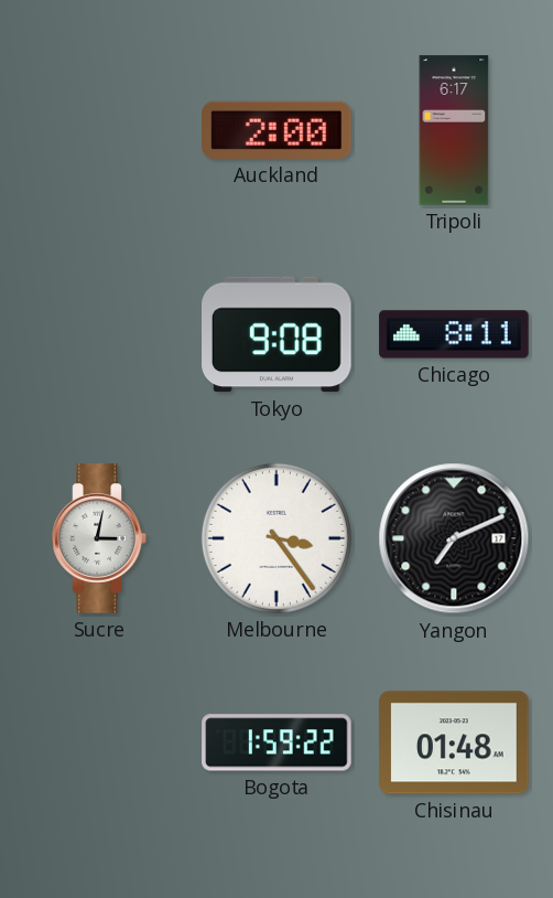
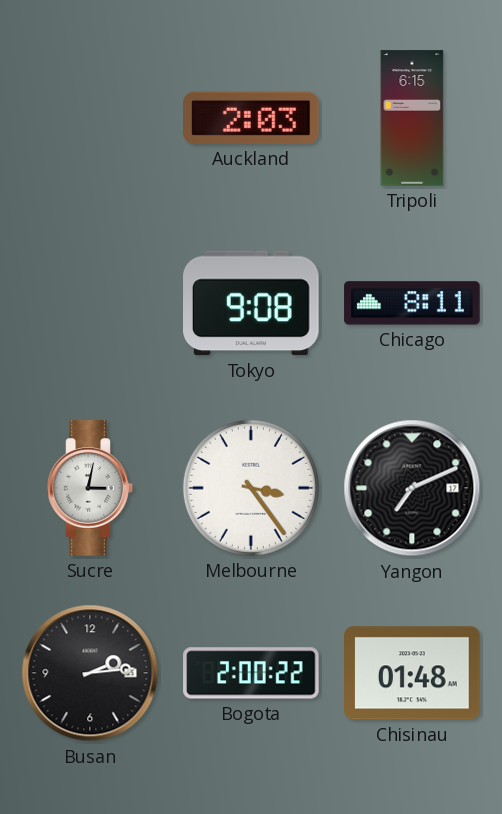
Auckland: 2:00 -> 2:03
Tripoli: 6:17 -> 6:15
Busan: none -> 2:14
Bogota: 1:59 -> 2:00
